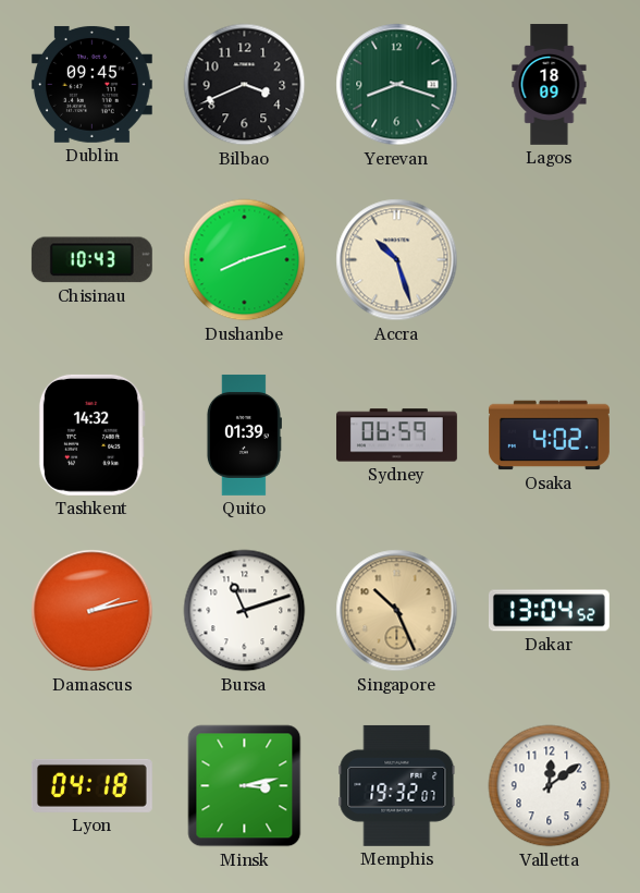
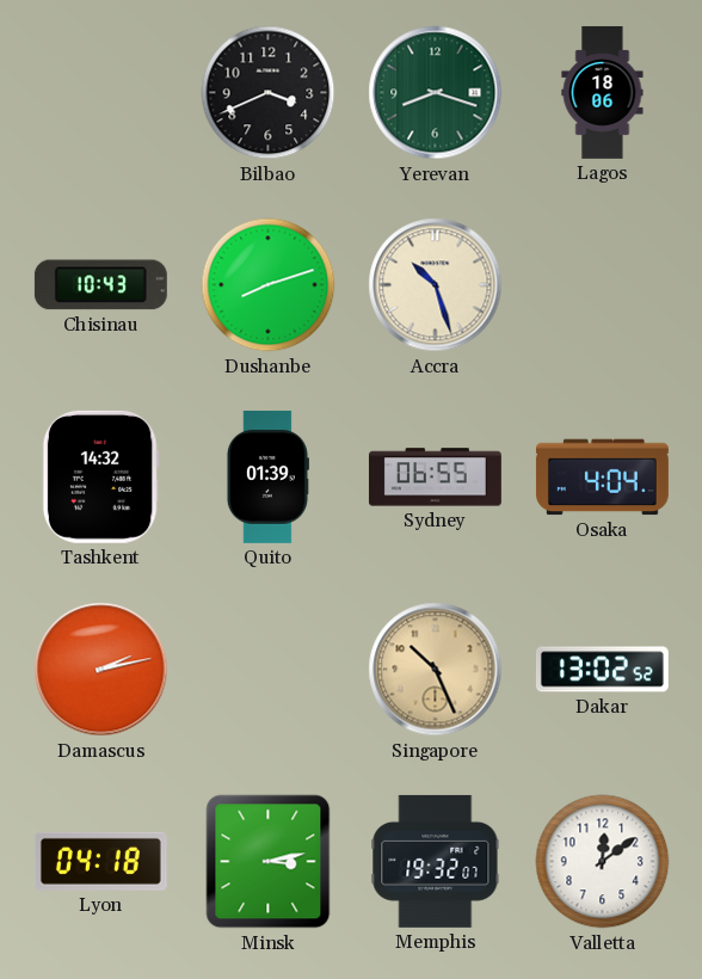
Dublin: 09:45 -> none
Lagos: 18:09 -> 18:06
Sydney: 06:59 -> 06:55
Osaka: 4:02 -> 4:04
Bursa: 11:12 -> none
Dakar: 13:04 -> 13:02
